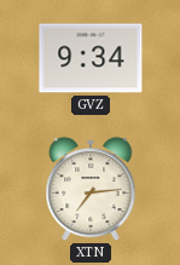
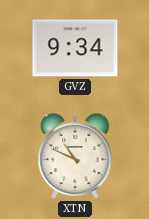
XTN: 7:14 -> 10:49
